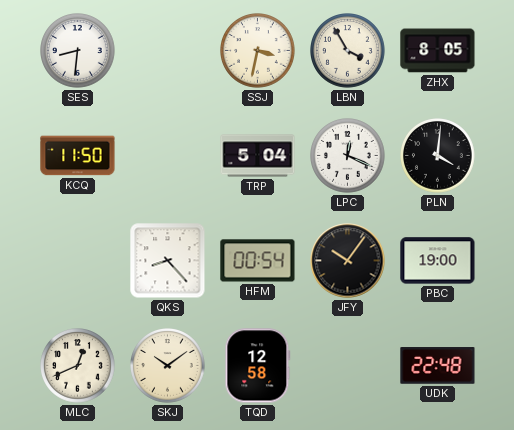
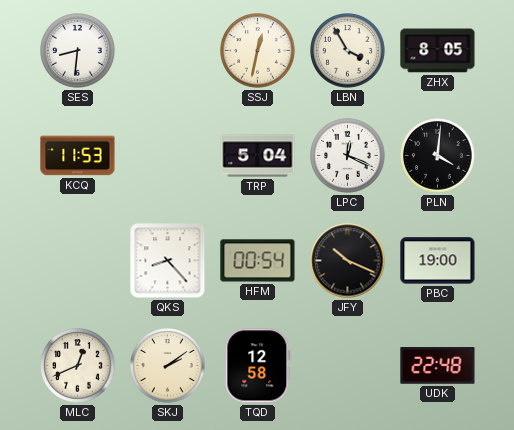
SSJ: 3:32 -> 12:32
KCQ: 11:50 -> 11:53
JFY: 10:06 -> 10:19
SKJ: 10:09 -> 2:09
